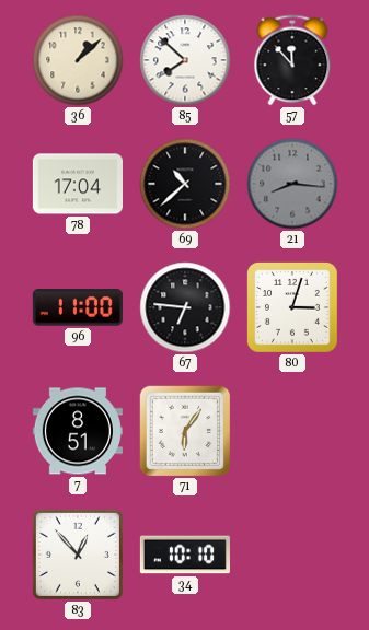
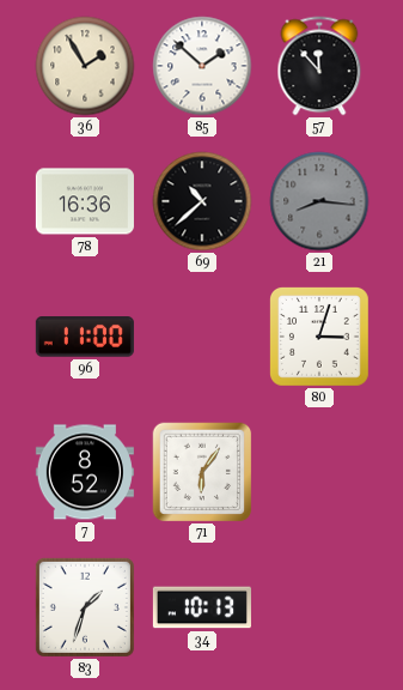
36: 1:08 -> 1:55
85: 7:52 -> 1:52
78: 17:04 -> 16:36
67: 6:46 -> none
7: 8:51 -> 8:52
83: 12:53 -> 1:33
34: 10:10 -> 10:13
